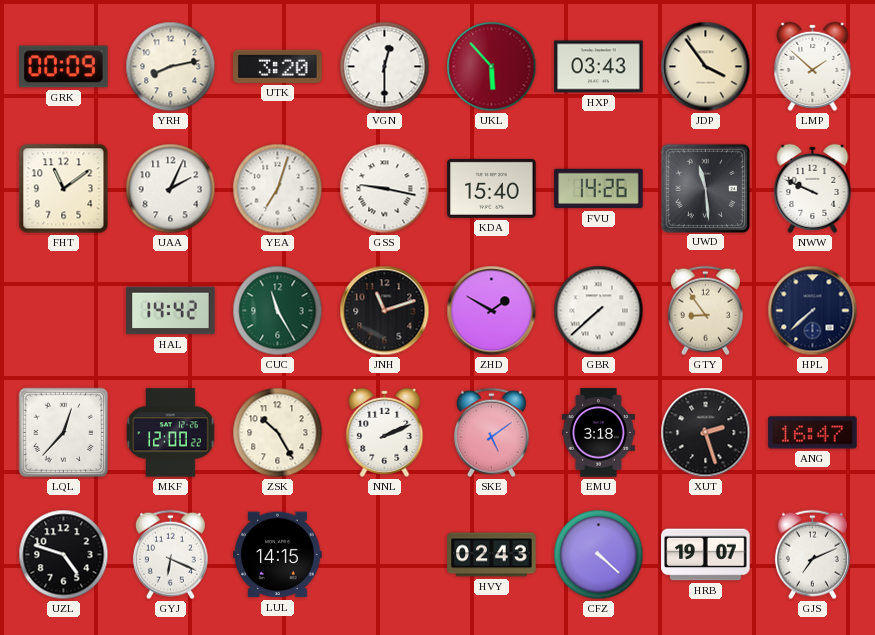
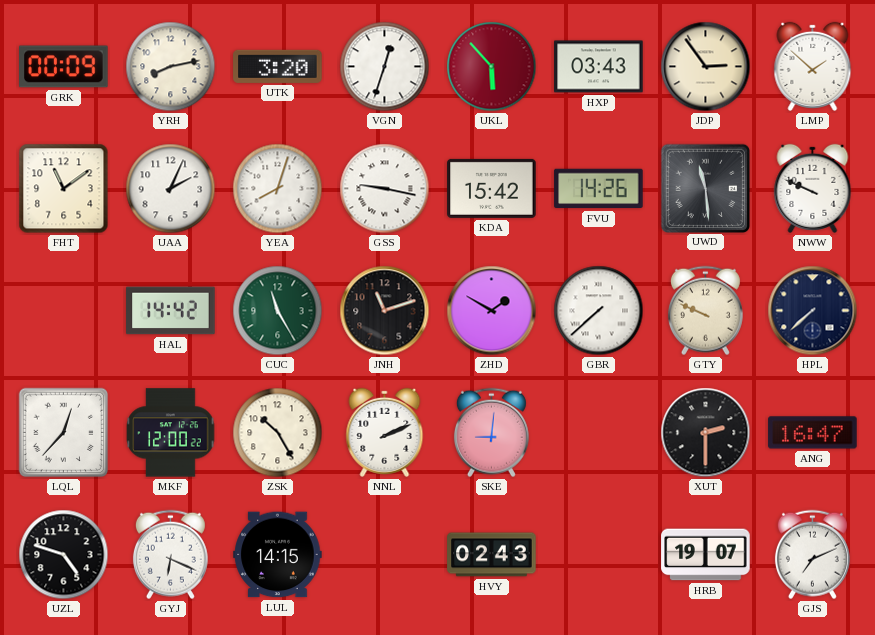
VGN: 12:30 -> 12:33
JDP: 3:54 -> 2:54
YEA: 7:03 -> 8:03
KDA: 15:40 -> 15:42
GTY: 8:54 -> 9:49
SKE: 5:09 -> 9:01
EMU: 3:18 -> none
XUT: 2:27 -> 2:30
CFZ: 4:22 -> none
